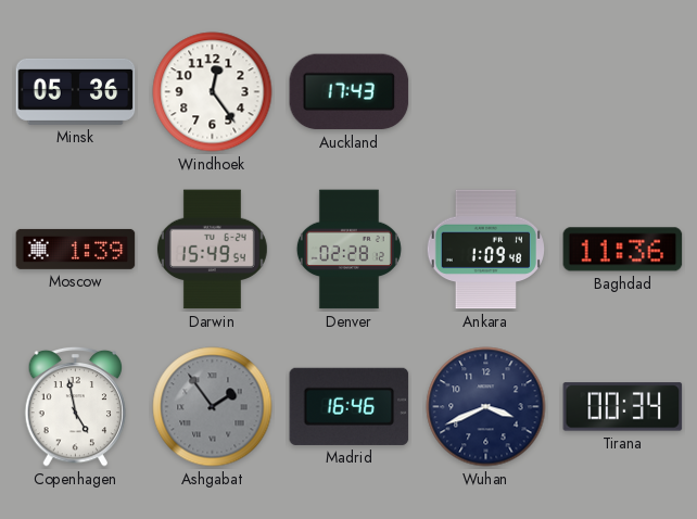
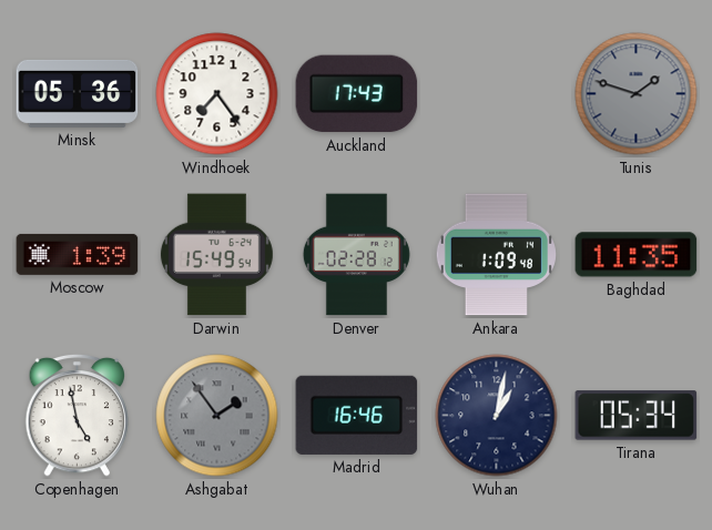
Windhoek: 12:24 -> 7:24
Tunis: none -> 1:48
Baghdad: 11:36 -> 11:35
Wuhan: 3:41 -> 1:02
Tirana: 00:34 -> 05:34
